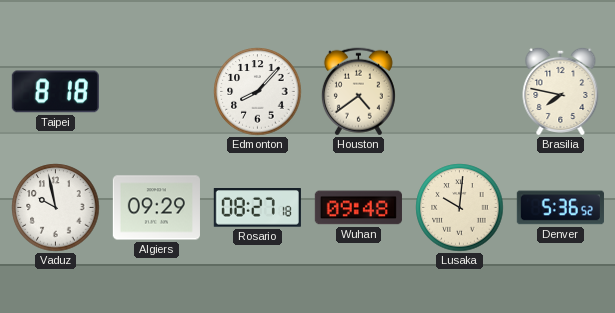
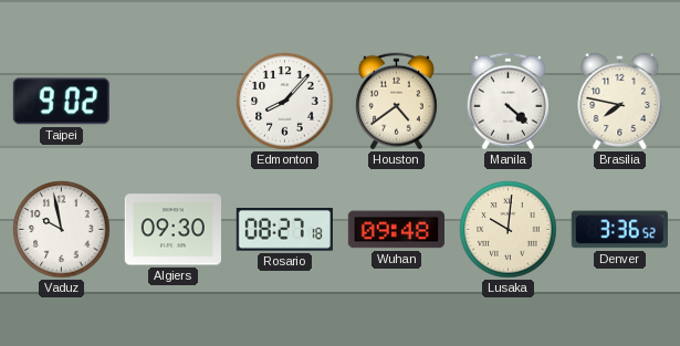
Taipei: 8:18 -> 9:02
Manila: none -> 4:22
Algiers: 09:29 -> 09:30
Denver: 5:36 -> 3:36
